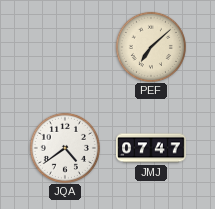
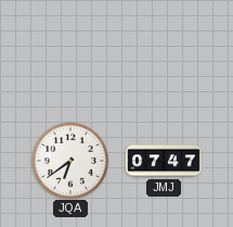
PEF: 7:08 -> none
JQA: 4:39 -> 6:39
